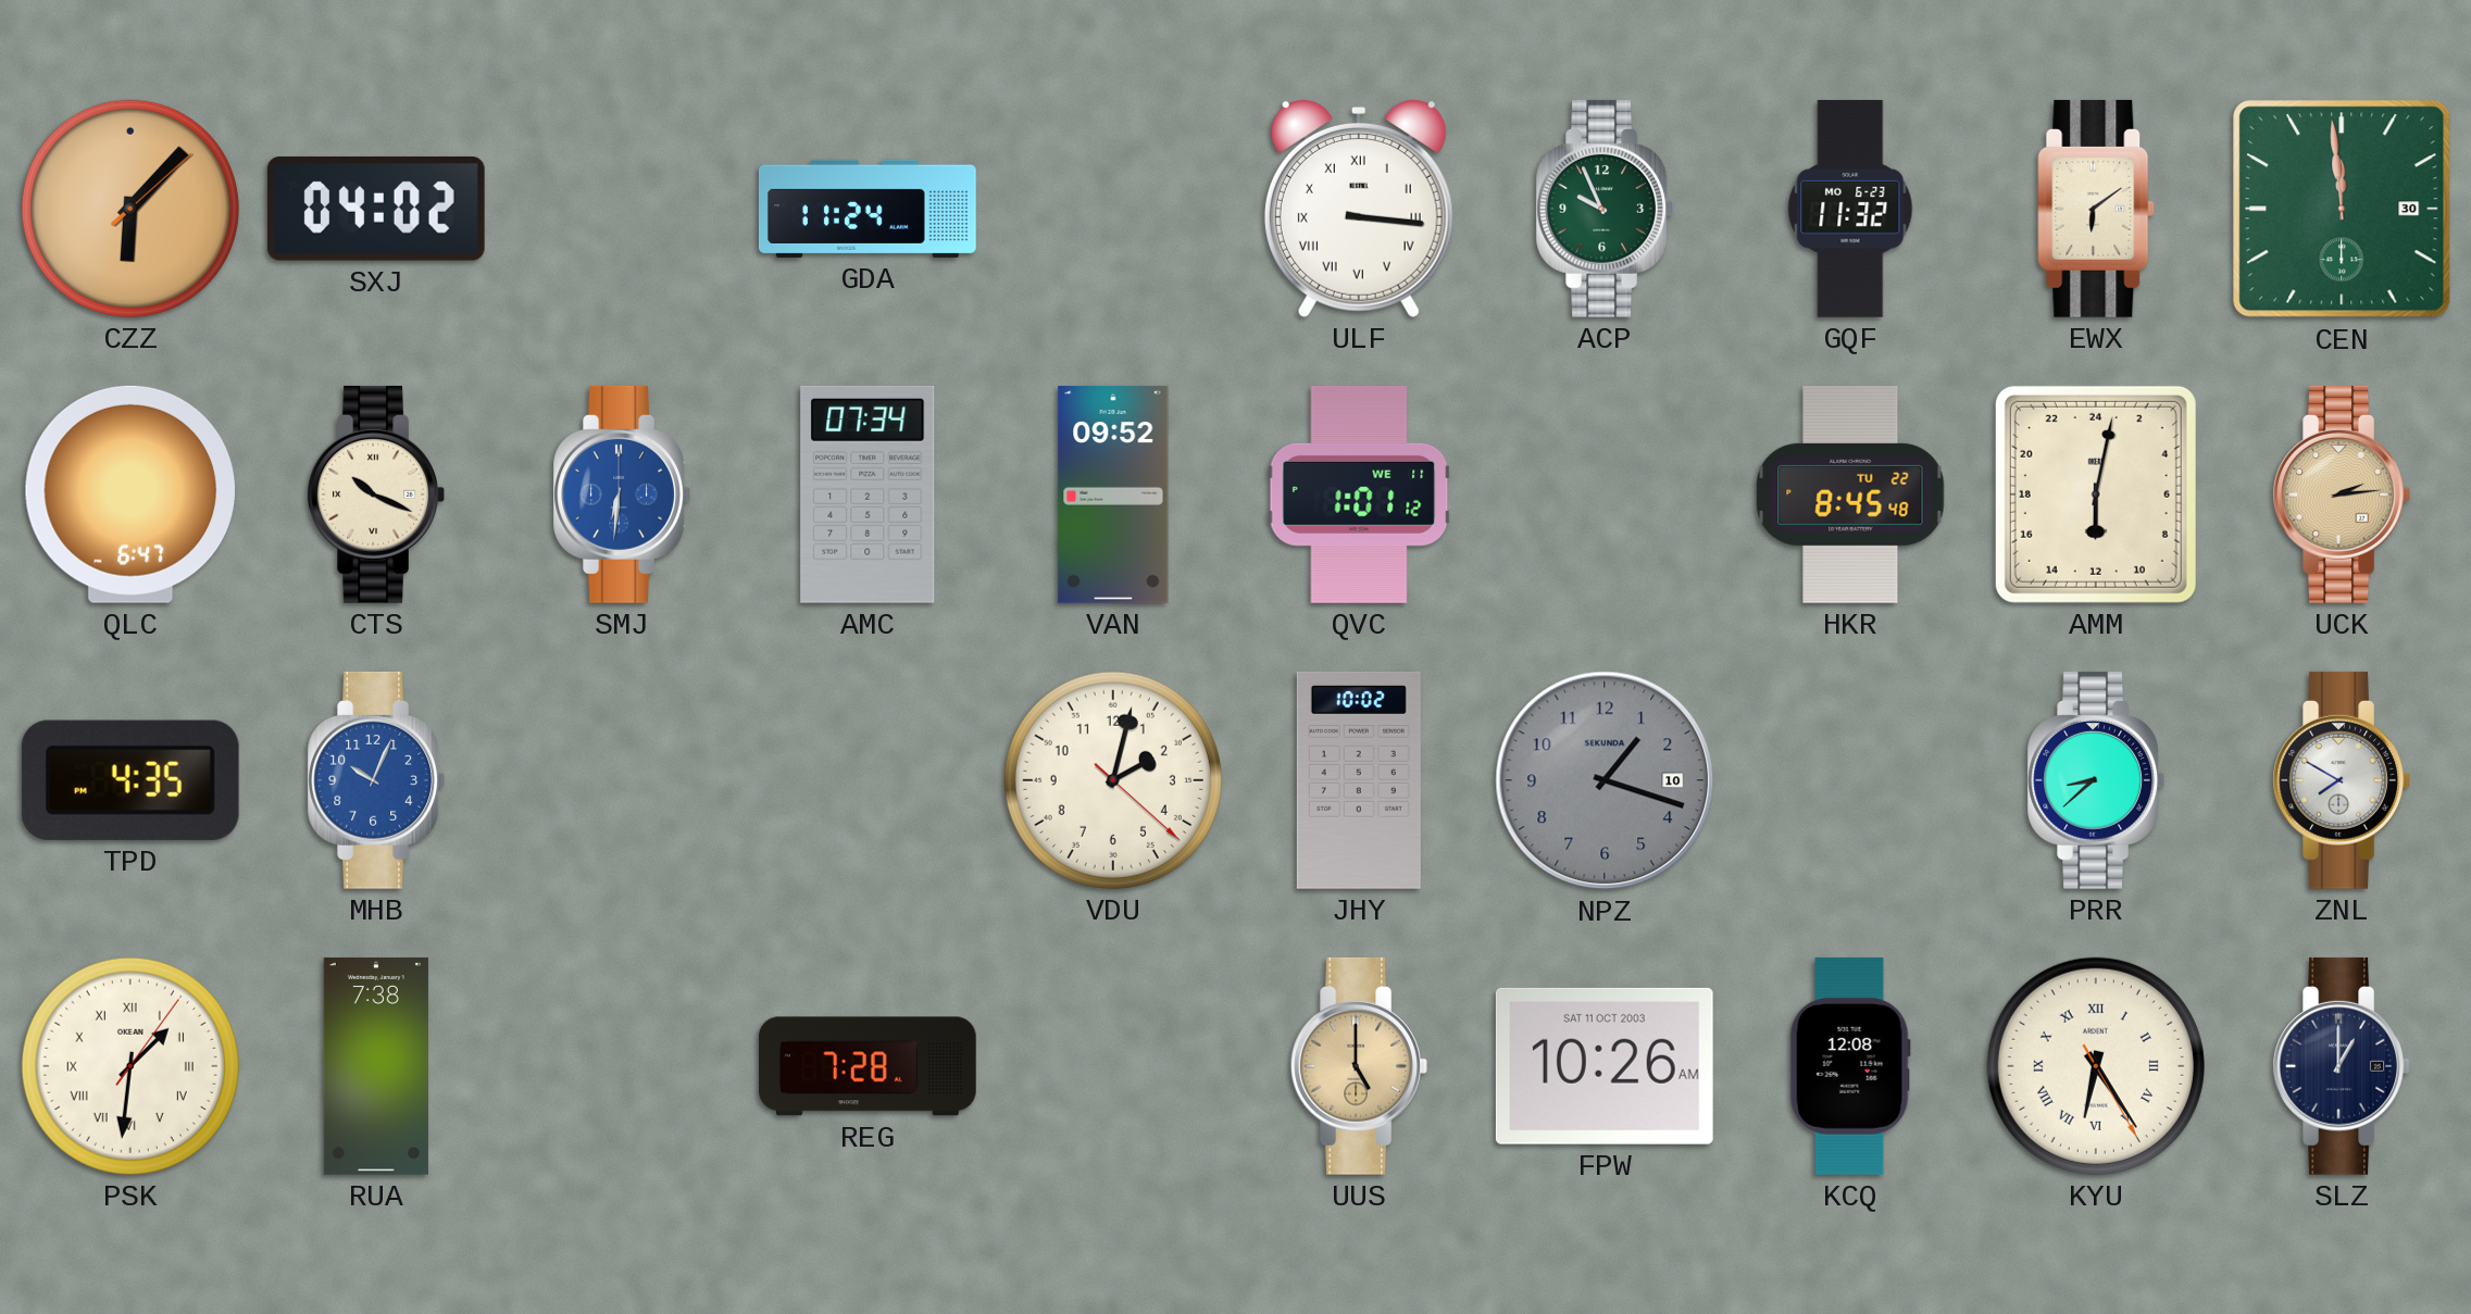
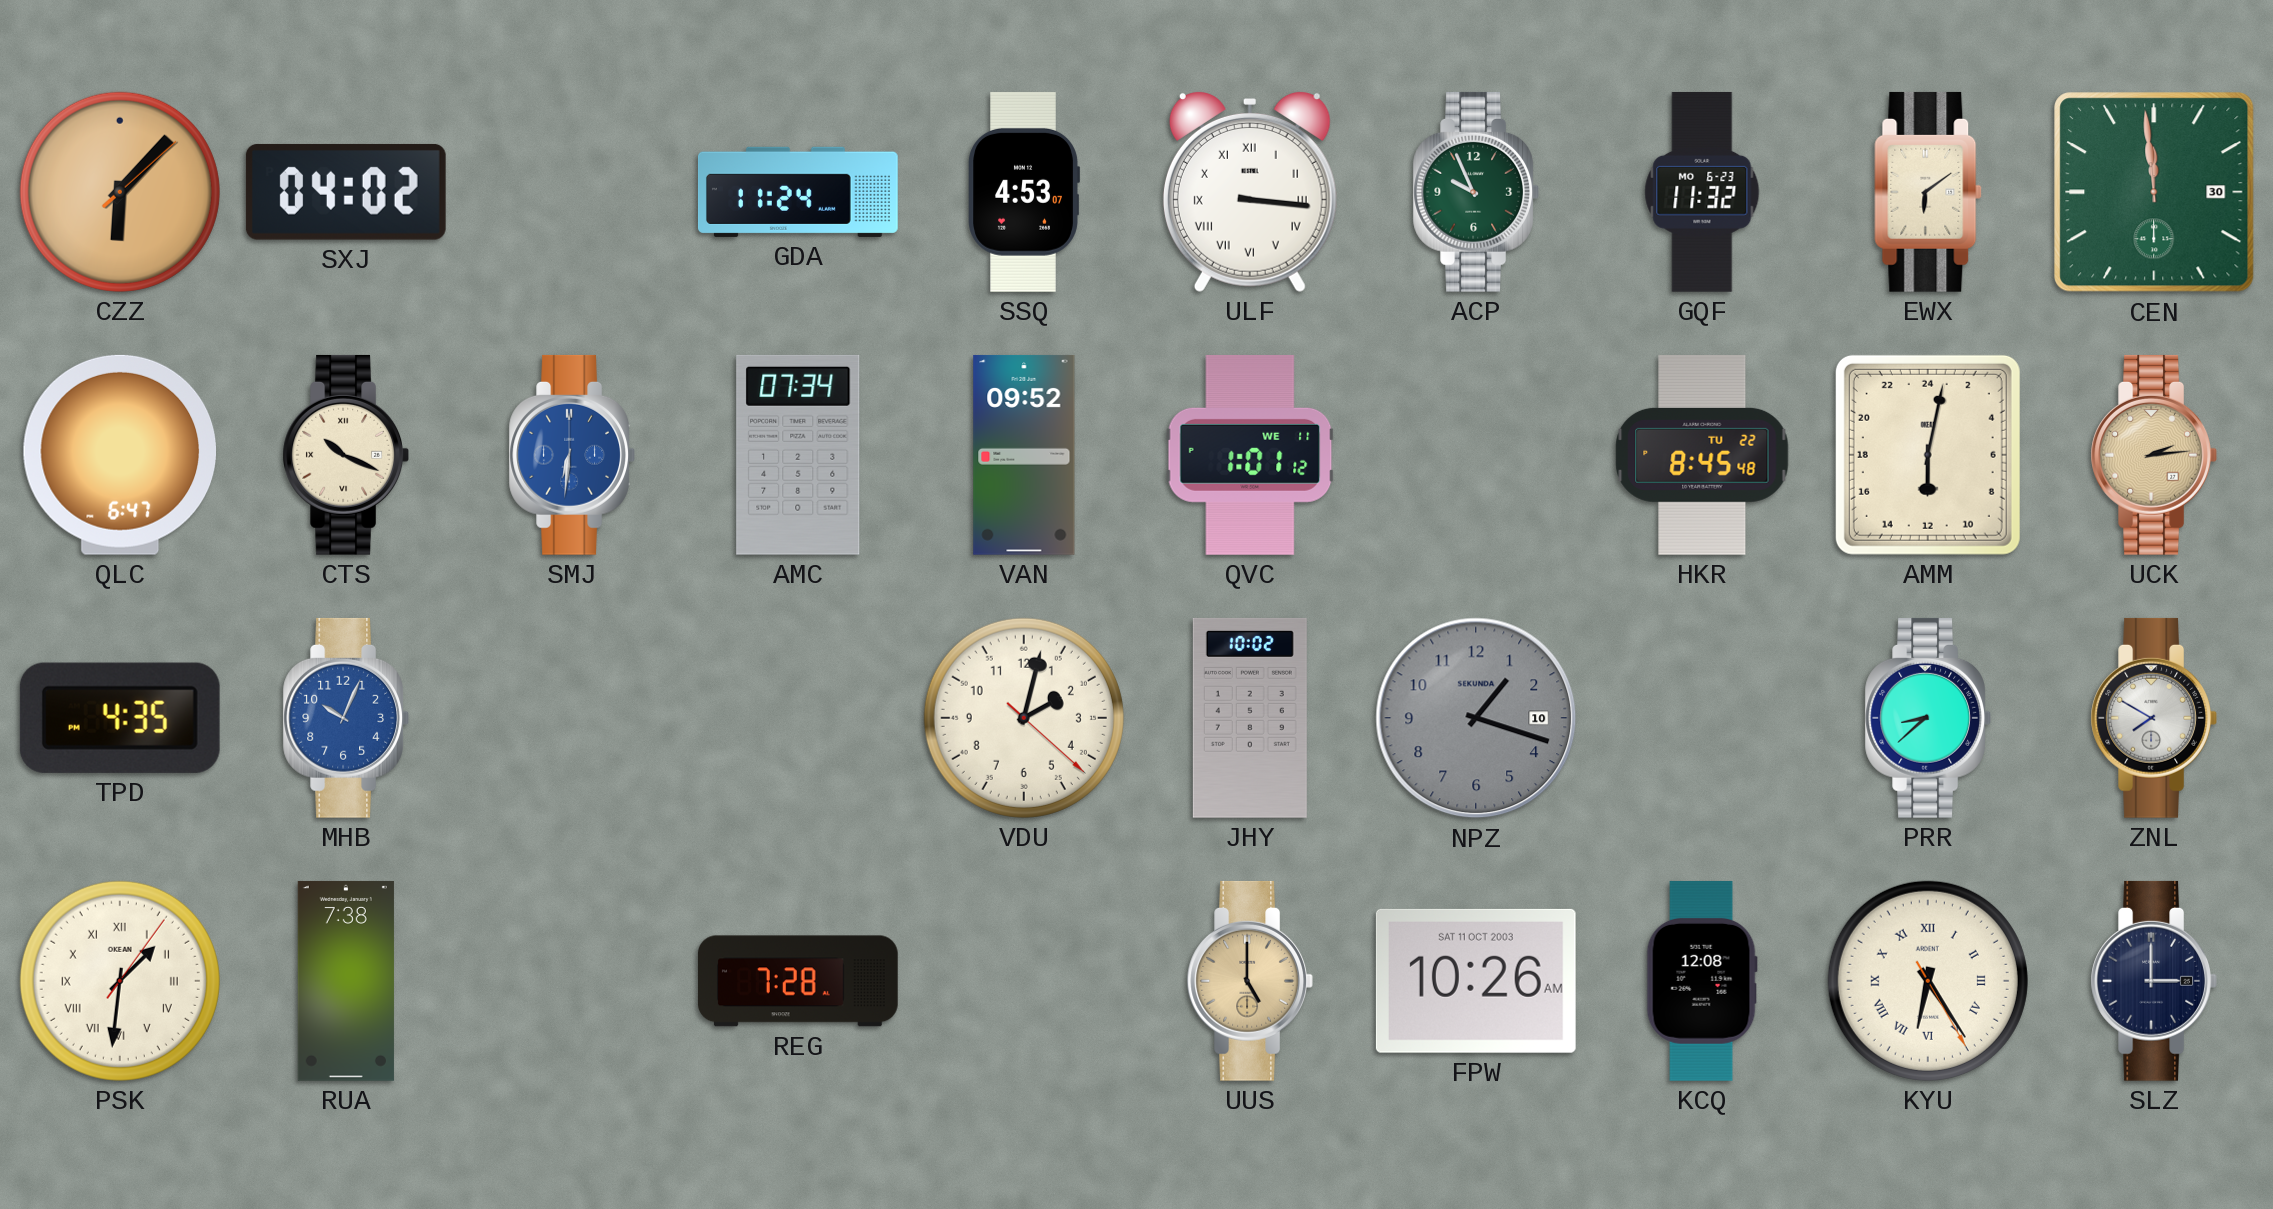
SSQ: none -> 4:53
SLZ: 1:00 -> 3:00
